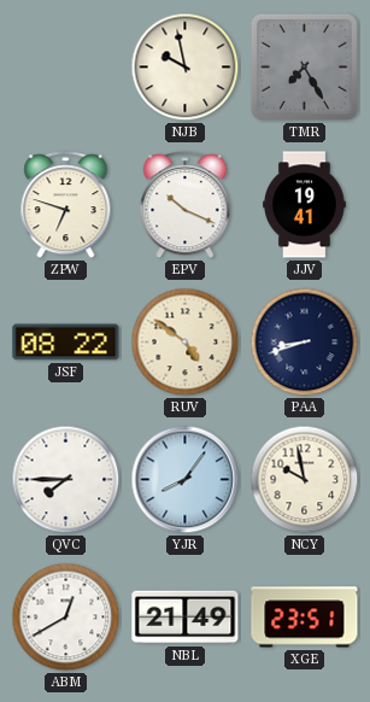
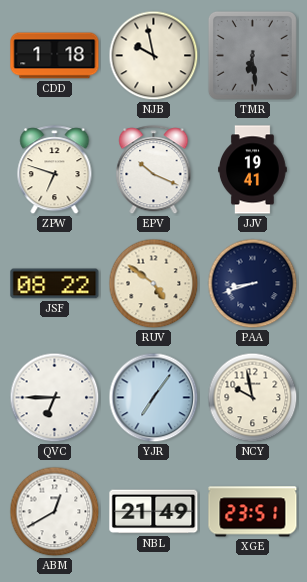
CDD: none -> 1:18
TMR: 7:25 -> 6:29
QVC: 7:45 -> 6:45
YJR: 8:06 -> 7:06
